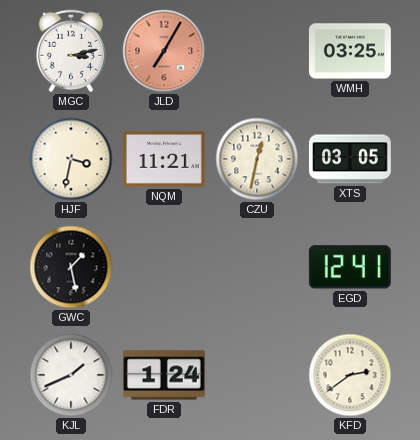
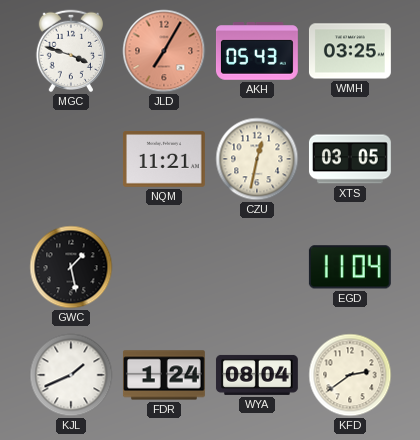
MGC: 3:13 -> 3:48
AKH: none -> 05:43
HJF: 3:32 -> none
EGD: 12:41 -> 11:04
WYA: none -> 08:04
